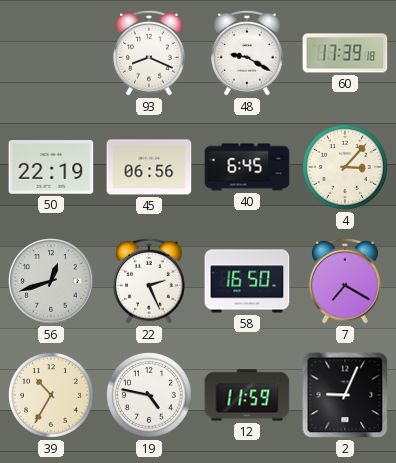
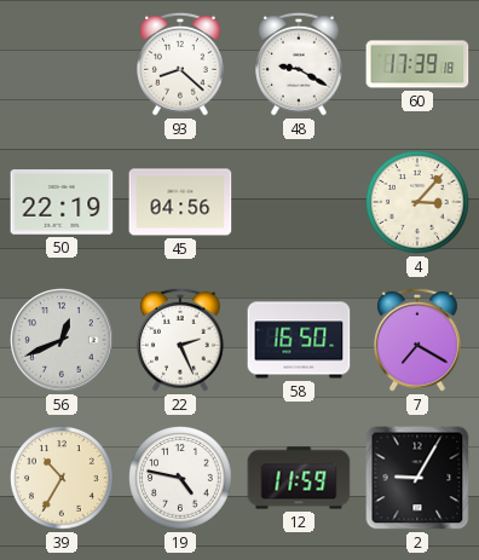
93: 8:19 -> 8:22
45: 06:56 -> 04:56
40: 6:45 -> none
56: 12:42 -> 12:41
2: 9:04 -> 9:05
